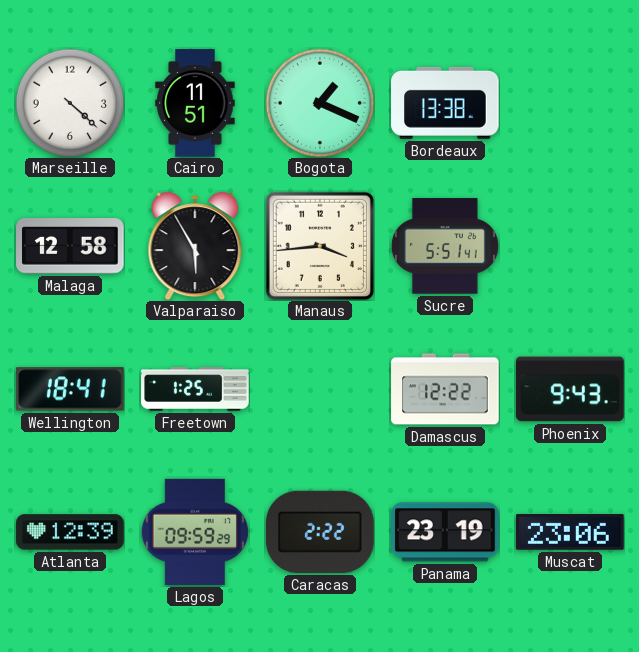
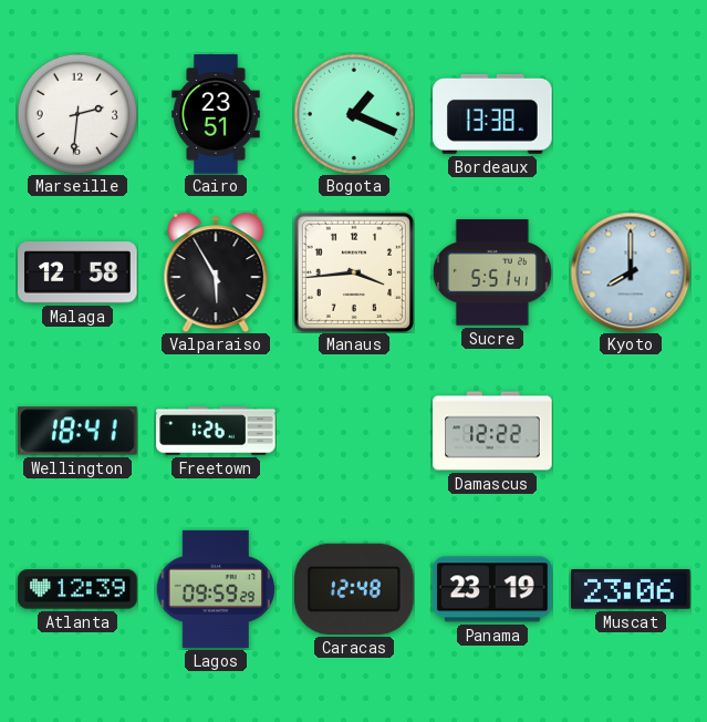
Marseille: 4:22 -> 2:31
Cairo: 11:51 -> 23:51
Kyoto: none -> 8:00
Freetown: 1:25 -> 1:26
Phoenix: 9:43 -> none
Caracas: 2:22 -> 12:48
